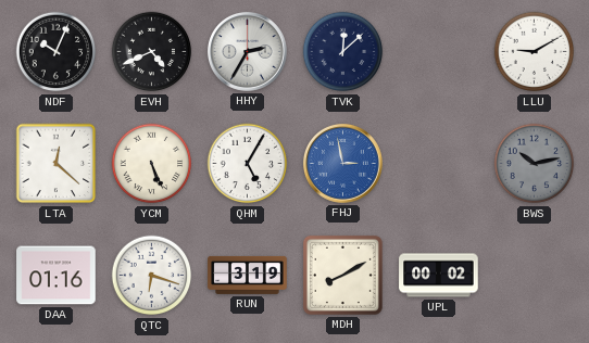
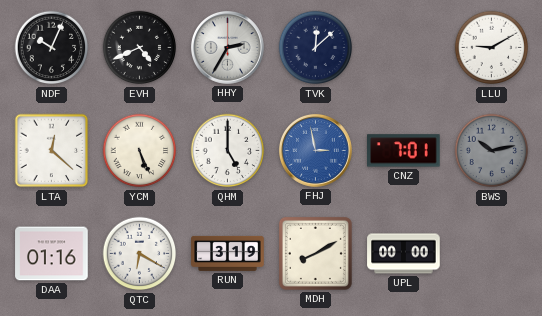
QHM: 5:05 -> 5:00
CNZ: none -> 7:01
QTC: 6:18 -> 6:20
UPL: 00:02 -> 00:00
